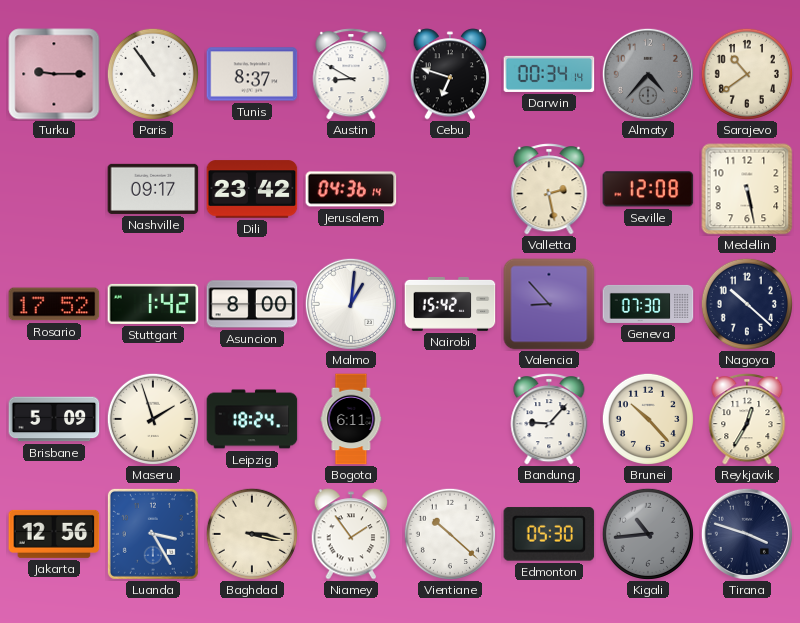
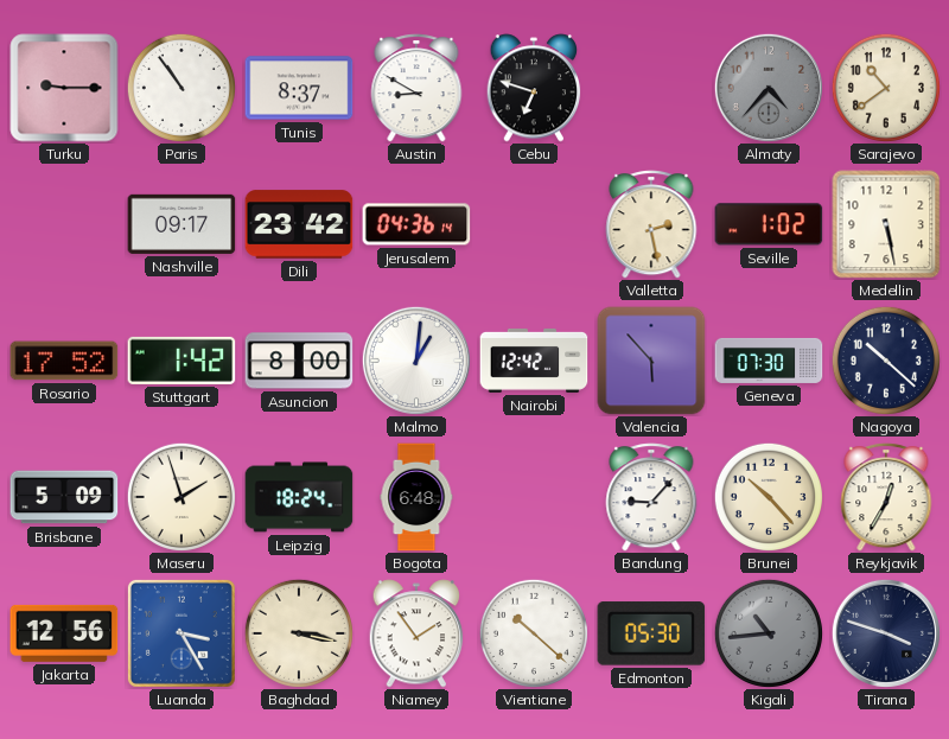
Darwin: 00:34 -> none
Seville: 12:08 -> 1:02
Nairobi: 15:42 -> 12:42
Valencia: 8:53 -> 5:53
Bogota: 6:11 -> 6:48
